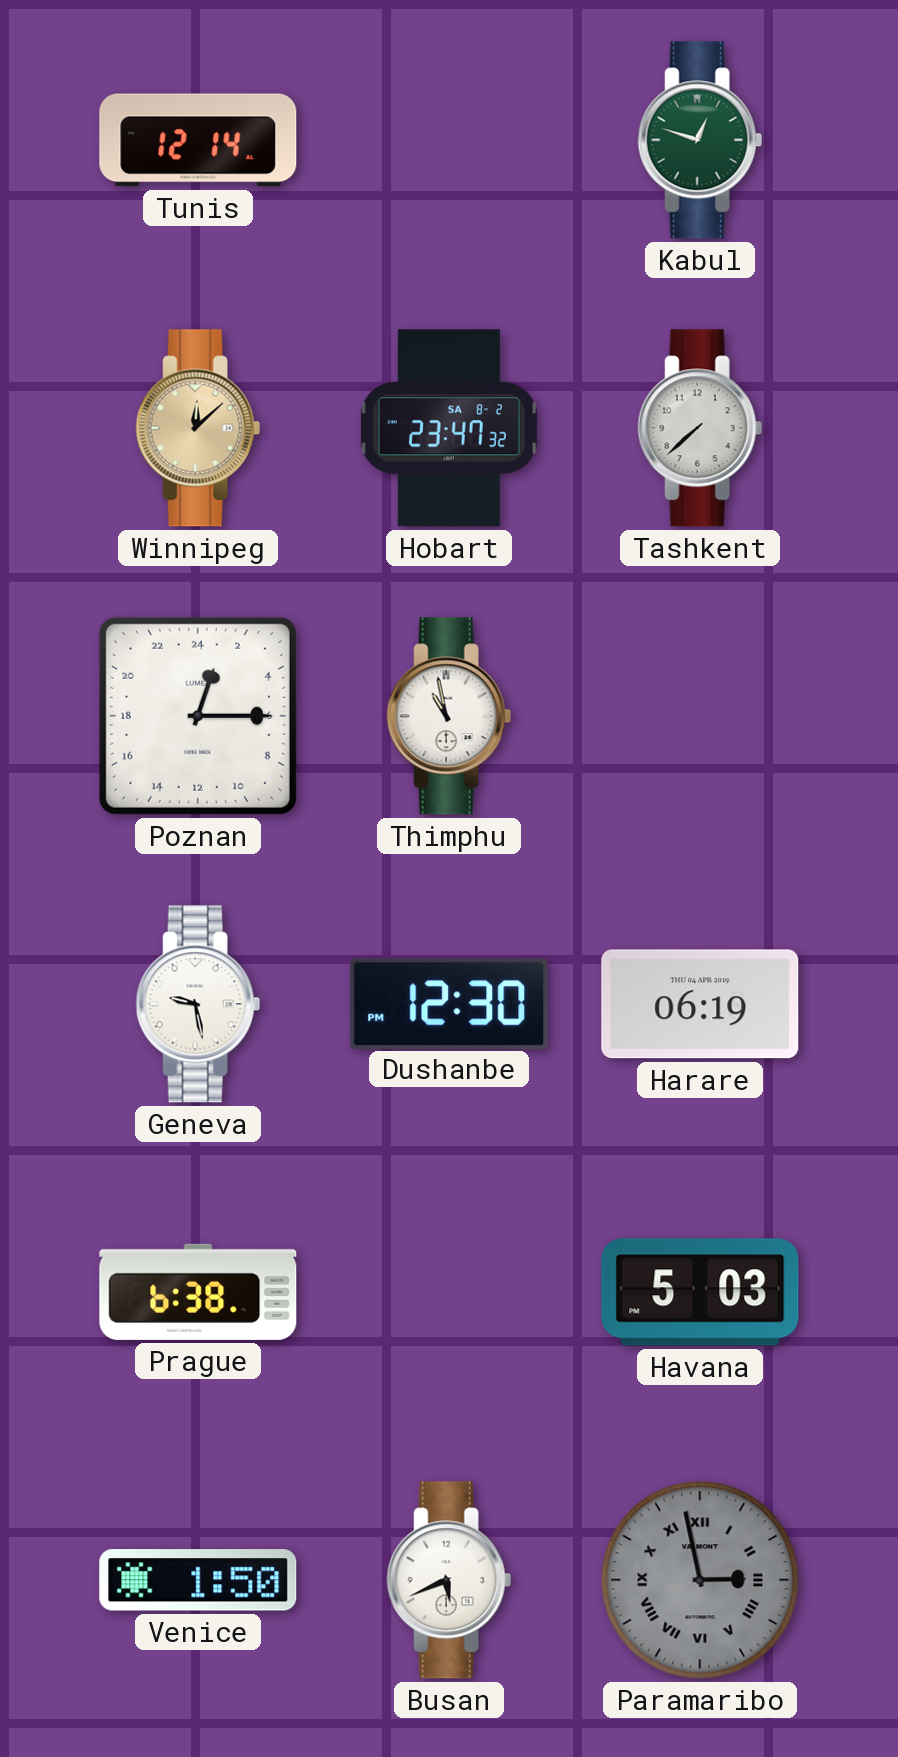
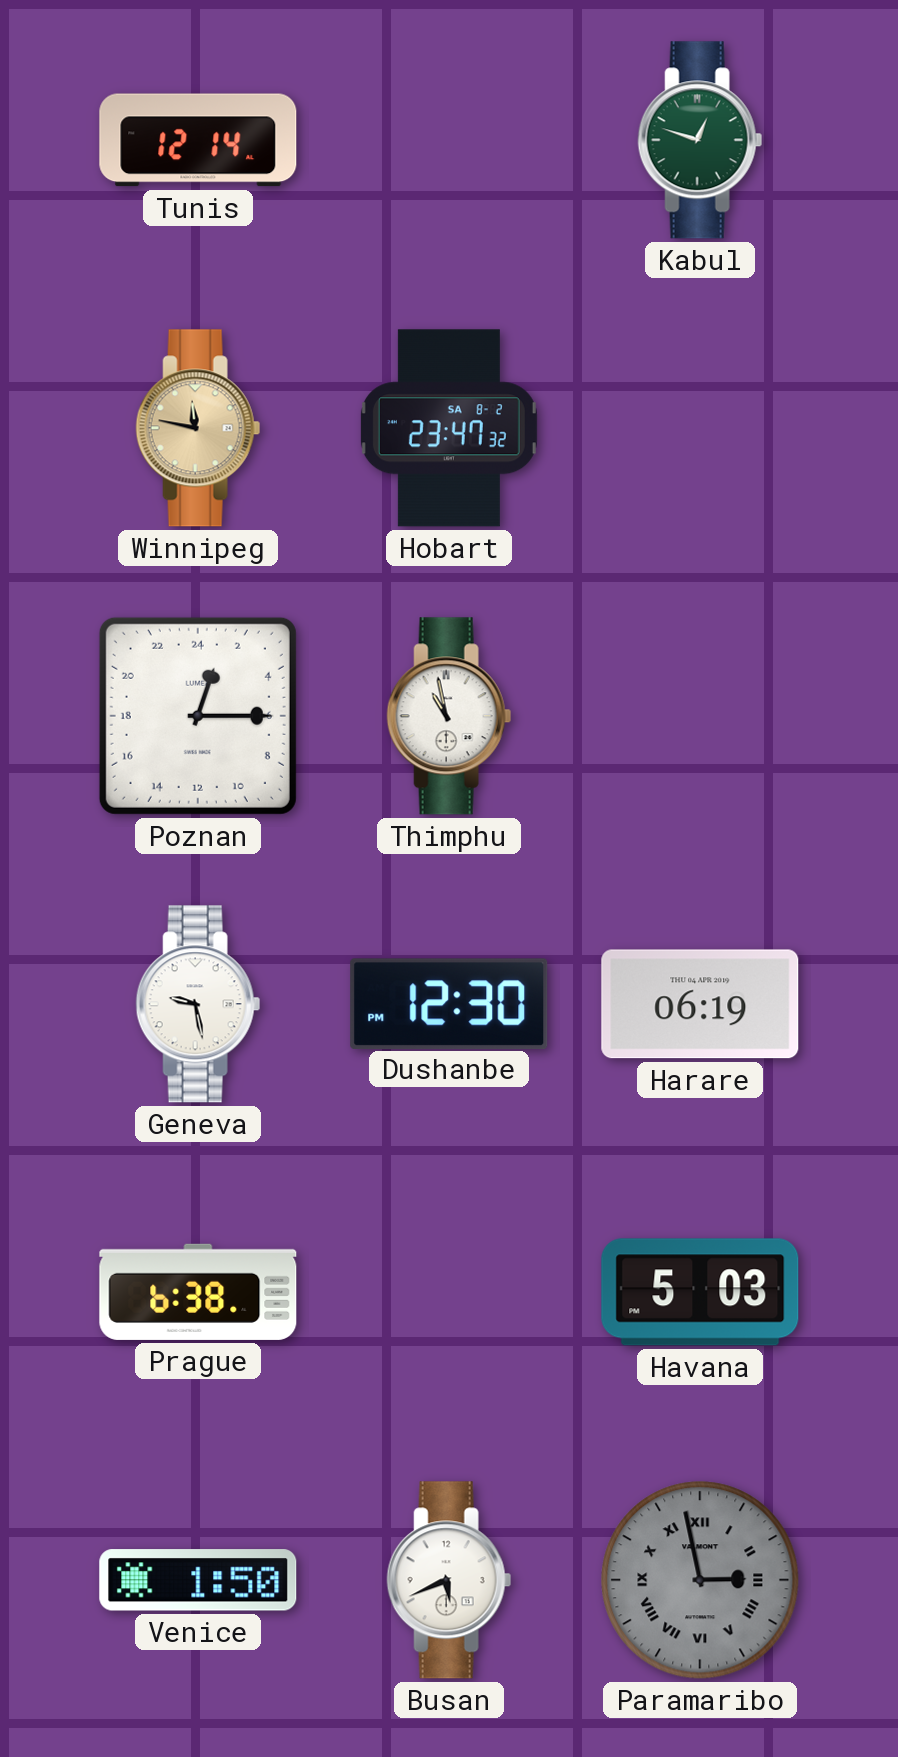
Winnipeg: 12:08 -> 11:47
Tashkent: 7:38 -> none
